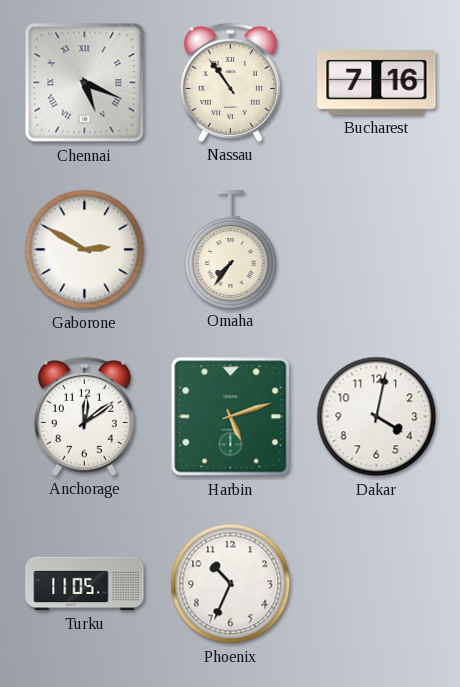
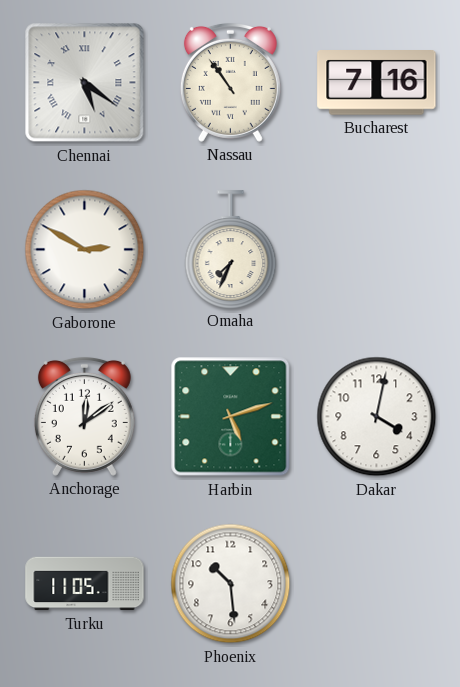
Chennai: 5:19 -> 5:21
Omaha: 7:36 -> 7:34
Phoenix: 10:34 -> 10:29
